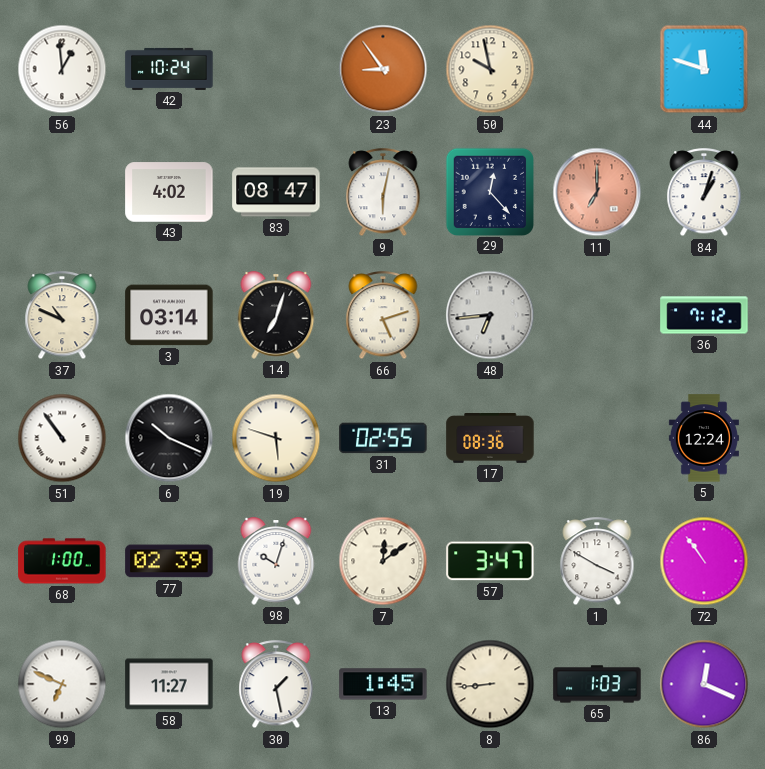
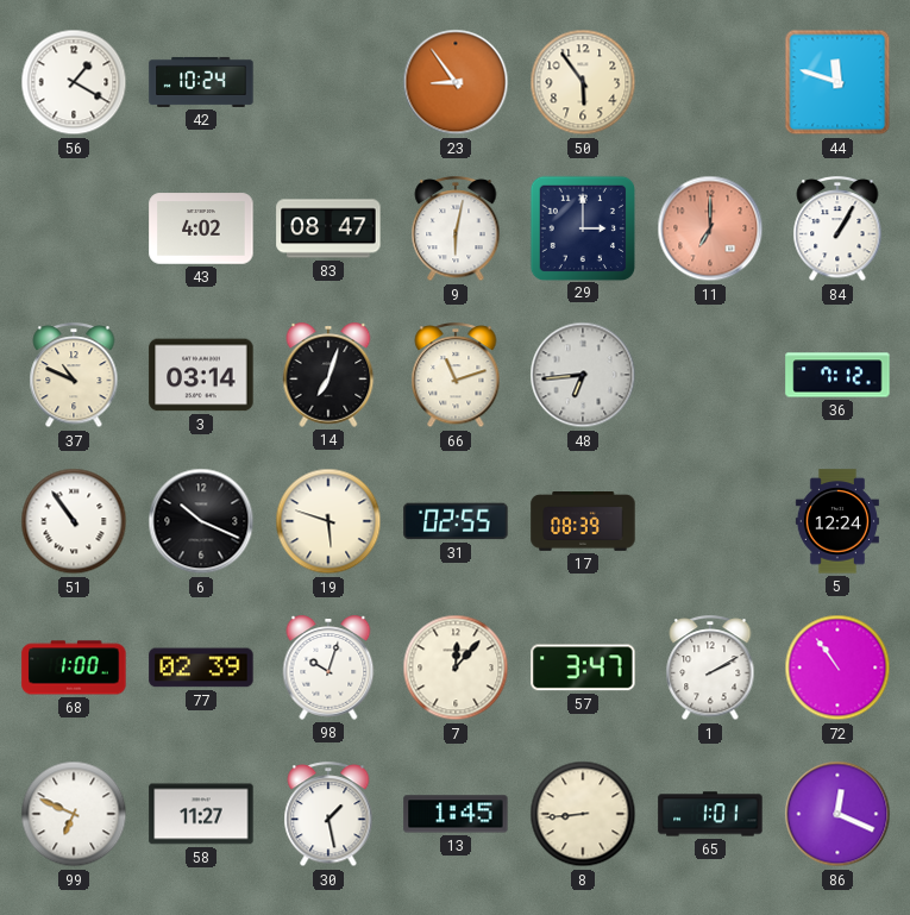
56: 12:59 -> 1:20
50: 9:58 -> 5:54
29: 12:23 -> 3:00
84: 1:03 -> 1:05
66: 5:12 -> 11:12
17: 08:36 -> 08:39
7: 12:09 -> 12:07
1: 3:50 -> 2:10
65: 1:03 -> 1:01
